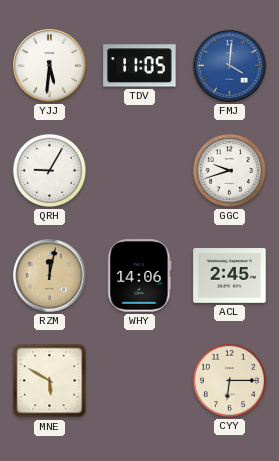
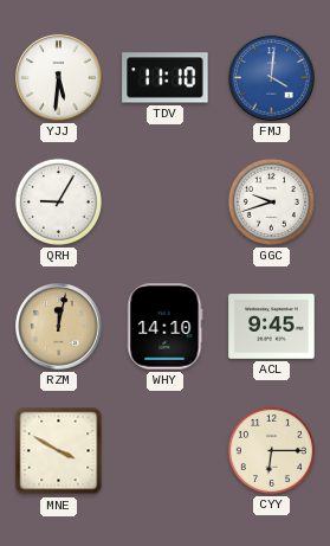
TDV: 11:05 -> 11:10
WHY: 14:06 -> 14:10
ACL: 2:45 -> 9:45
MNE: 5:50 -> 3:50
